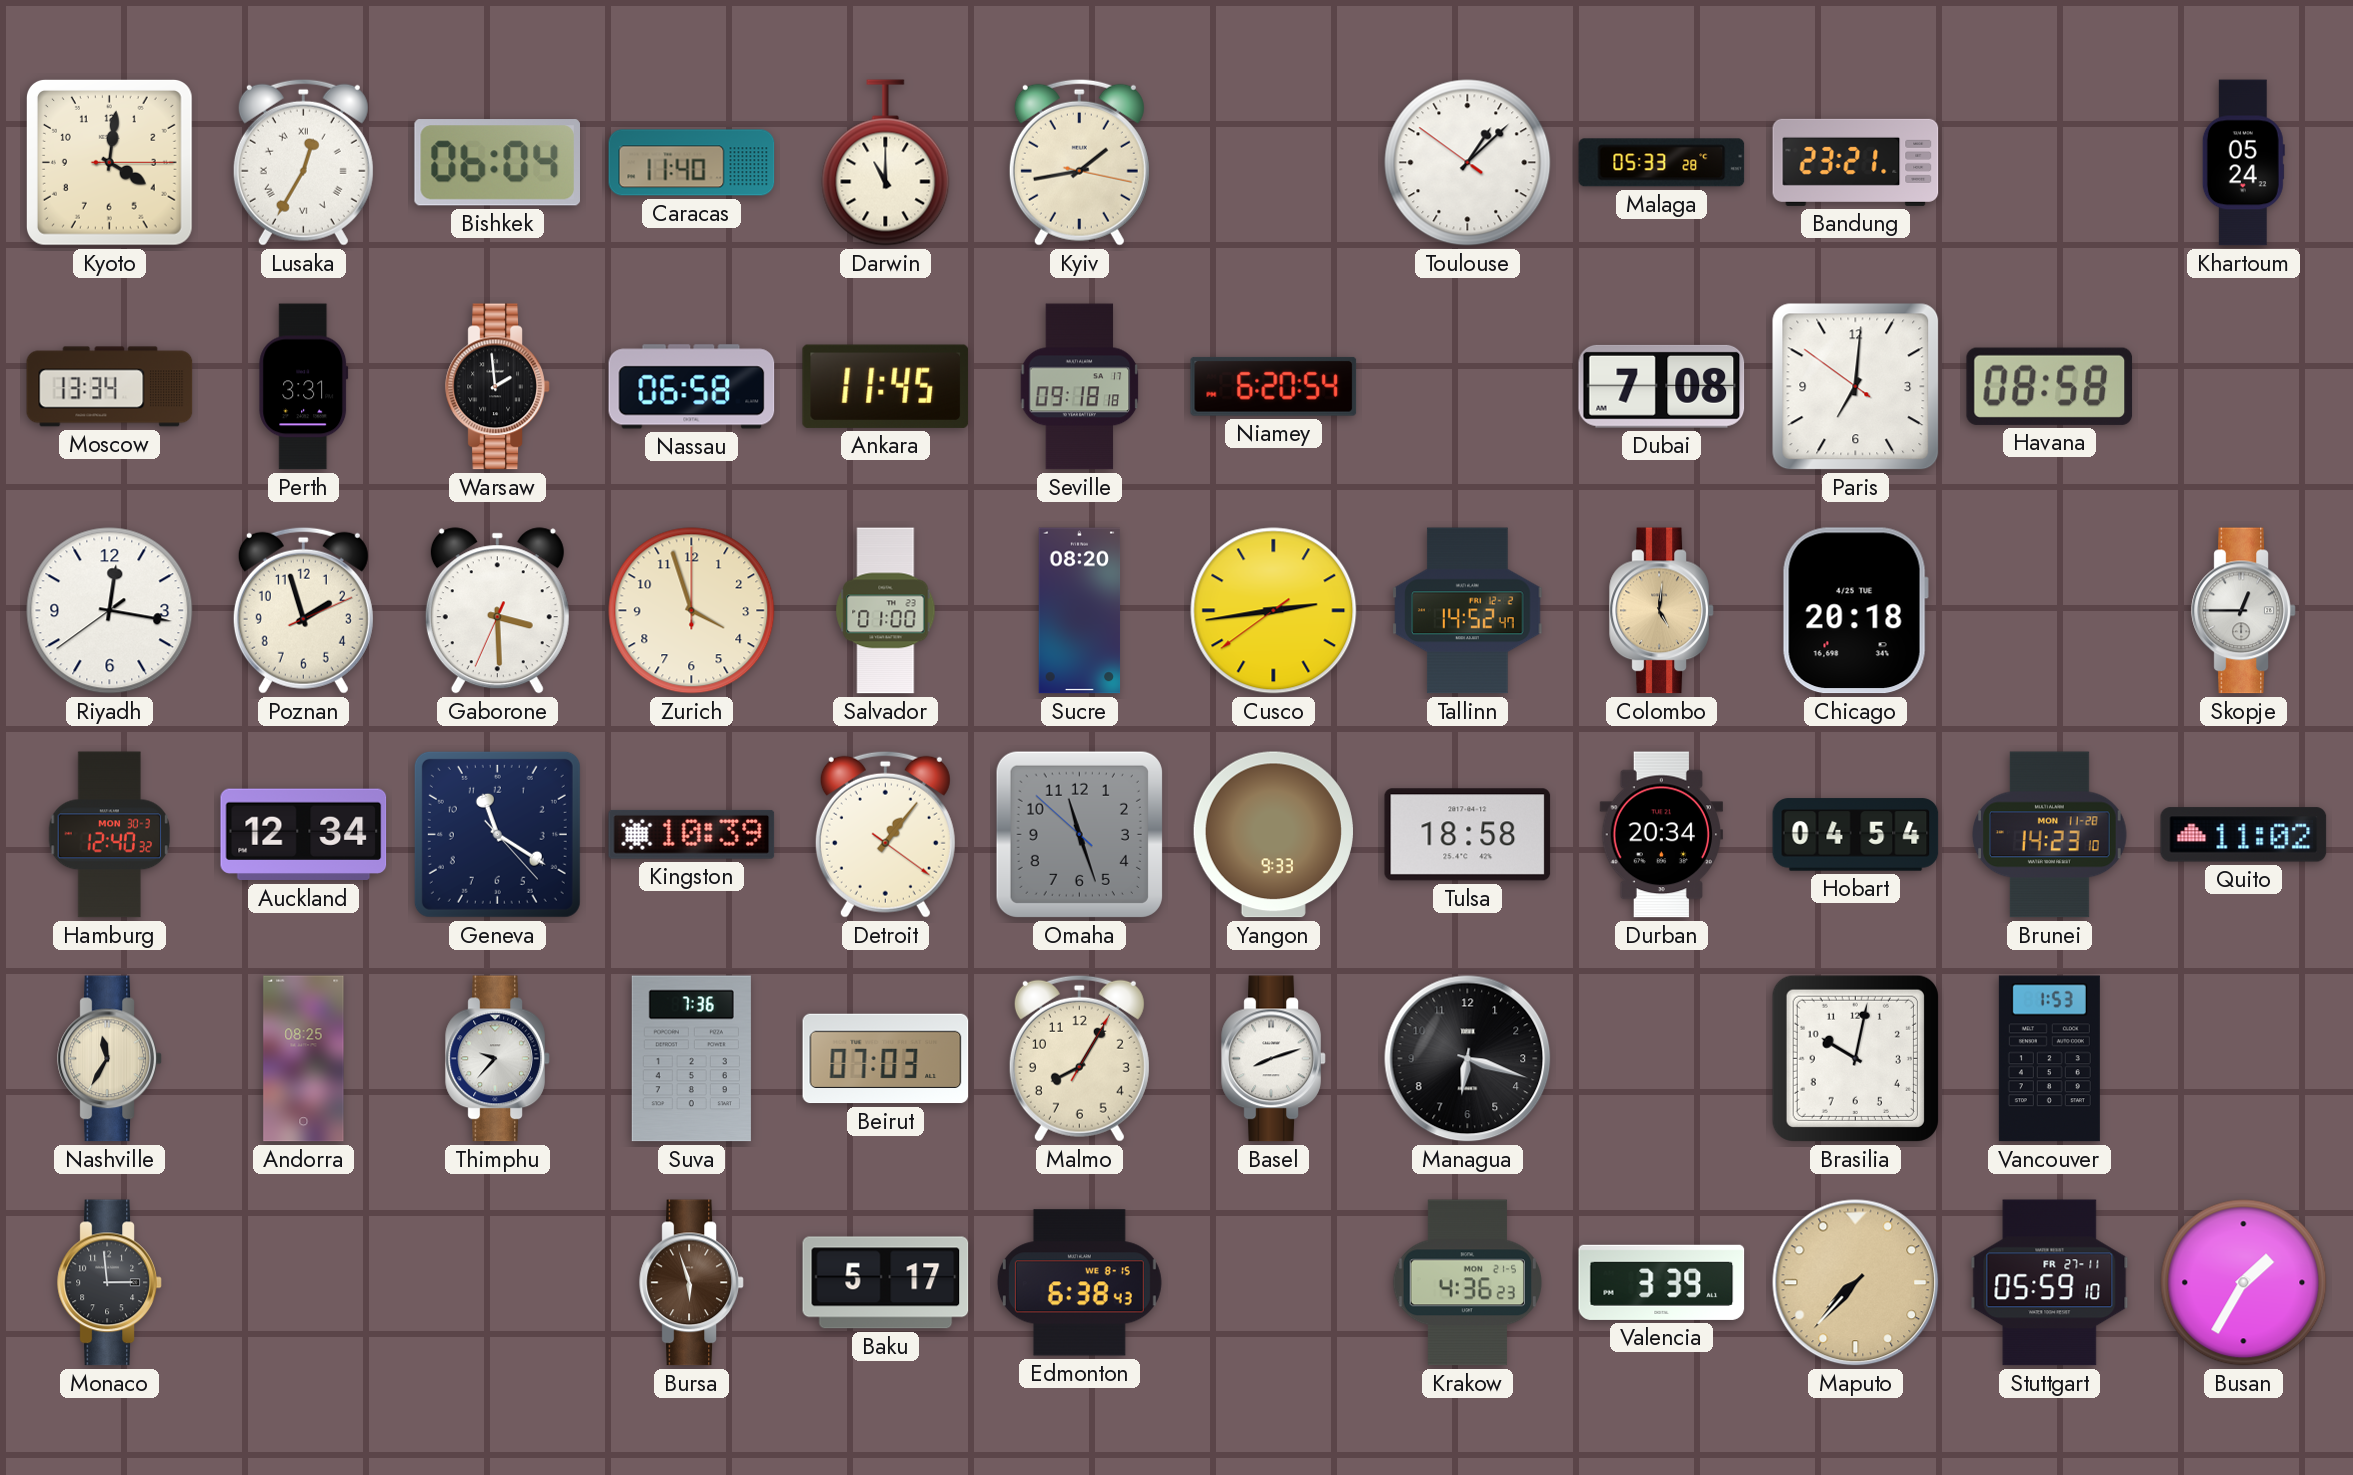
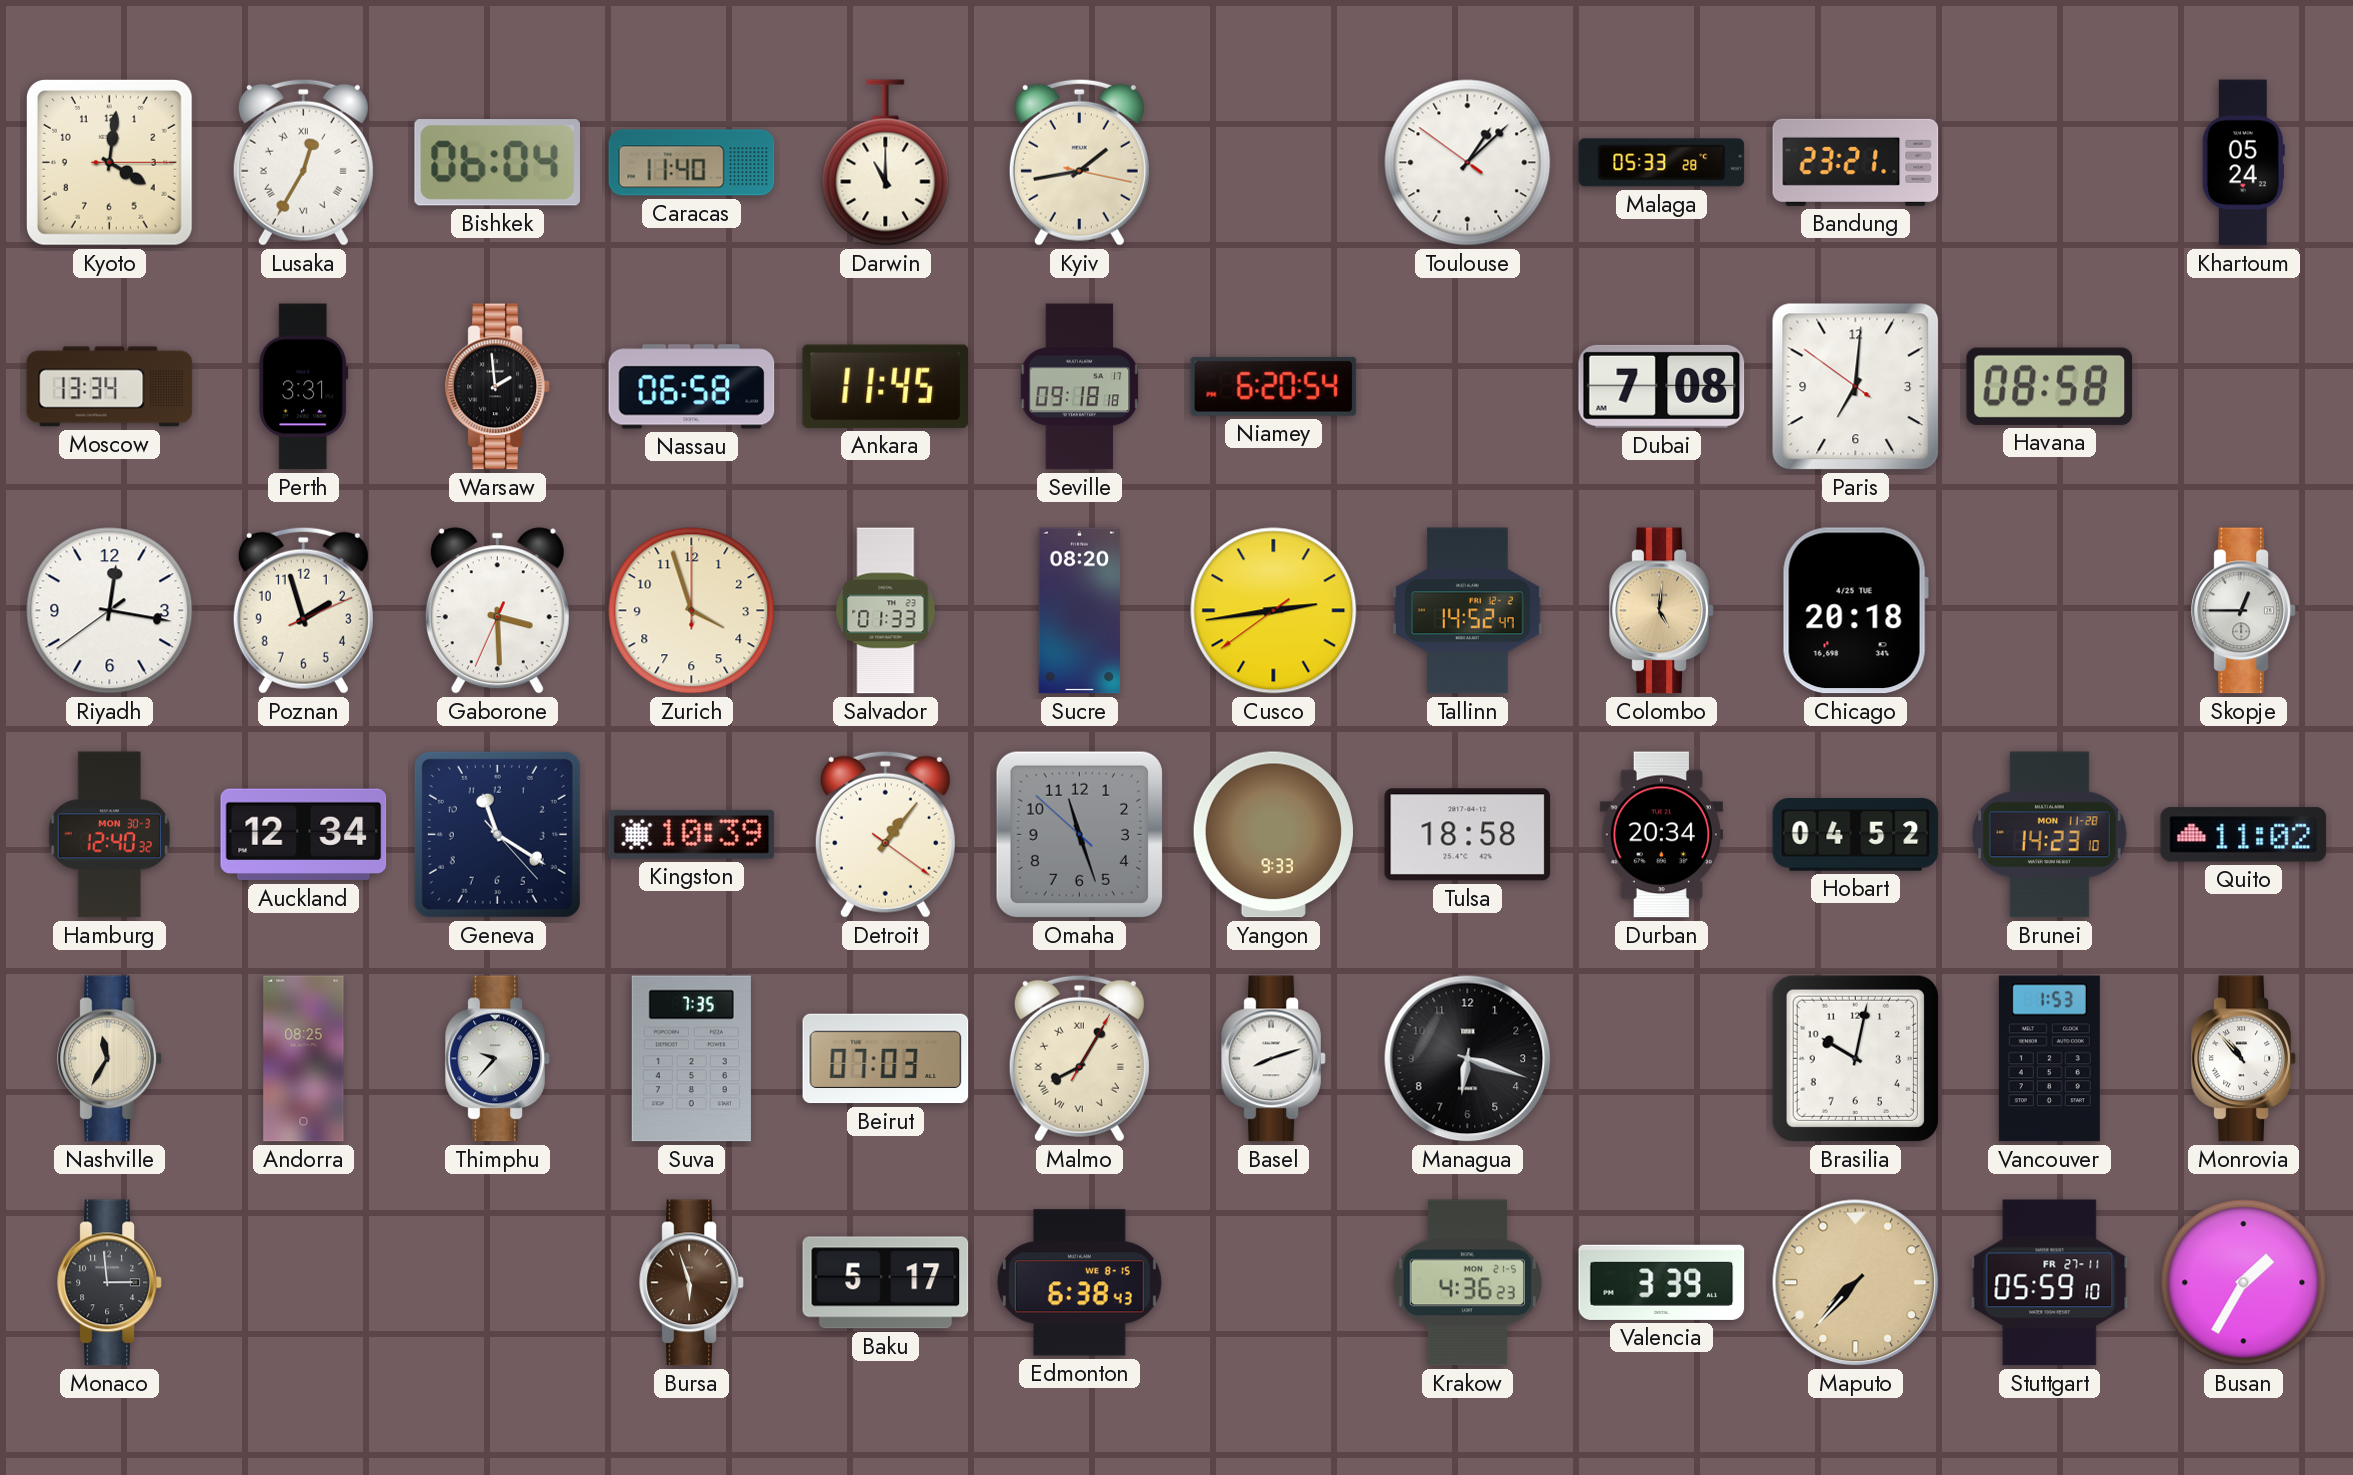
Salvador: 01:00 -> 01:33
Hobart: 04:54 -> 04:52
Suva: 7:36 -> 7:35
Malmo numerals: Arabic -> Roman
Monrovia: none -> 10:53
